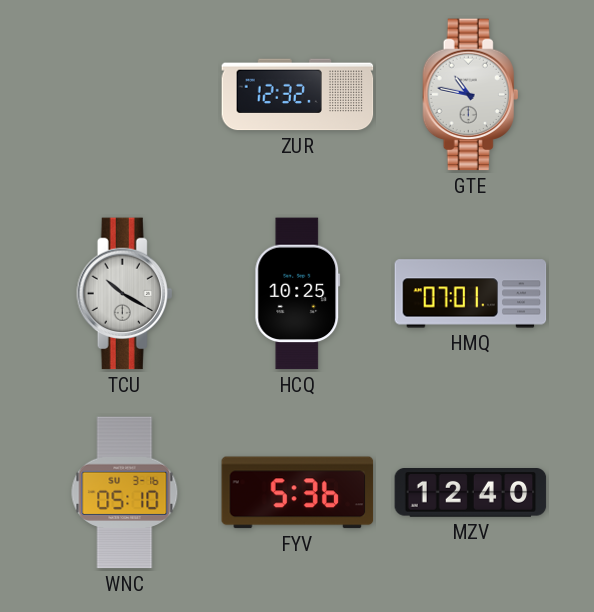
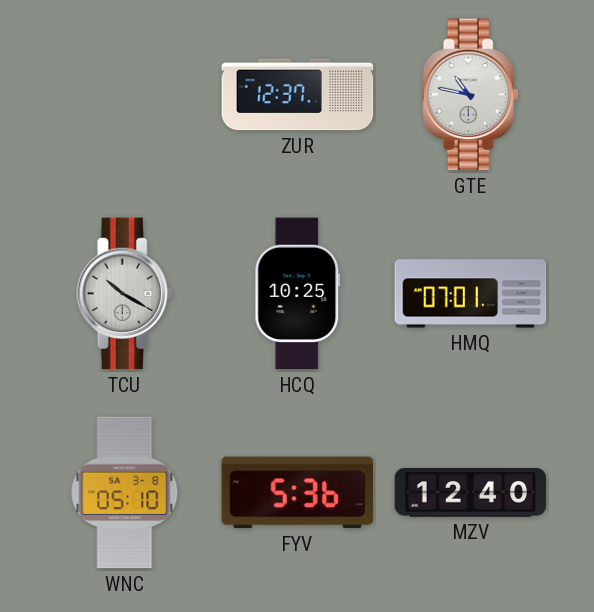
ZUR: 12:32 -> 12:37
WNC date: SU 3-16 -> SA 3-8
